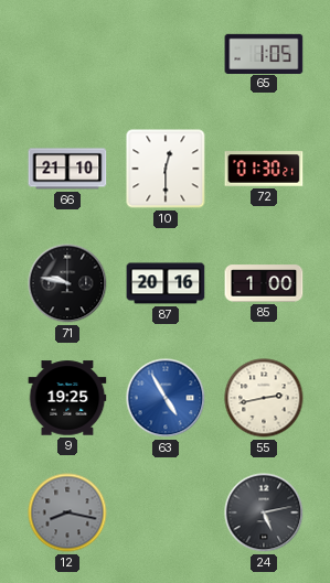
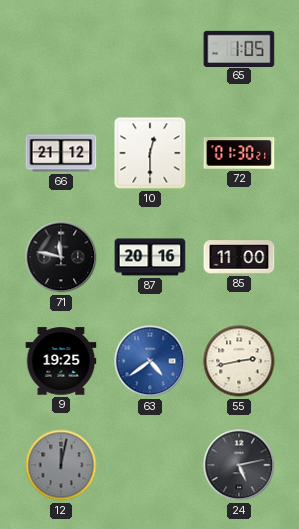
66: 21:10 -> 21:12
71: 9:47 -> 11:47
85: 1:00 -> 11:00
63: 4:55 -> 4:39
12: 8:17 -> 12:02
